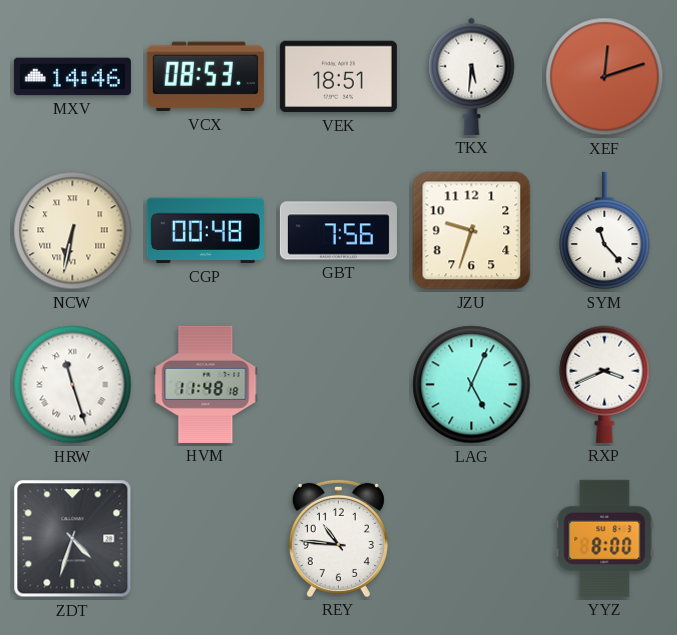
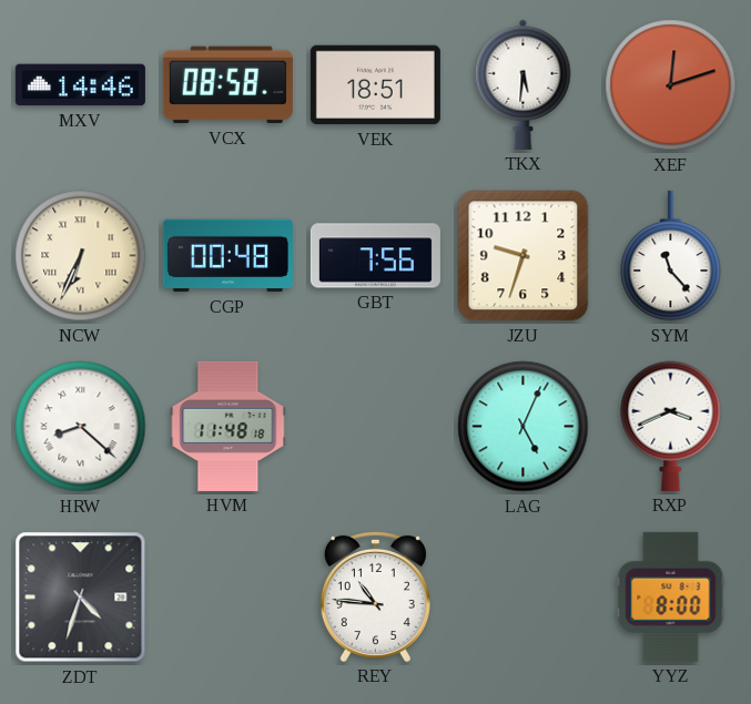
VCX: 08:53 -> 08:58
NCW: 6:32 -> 6:34
HRW: 11:27 -> 8:22
